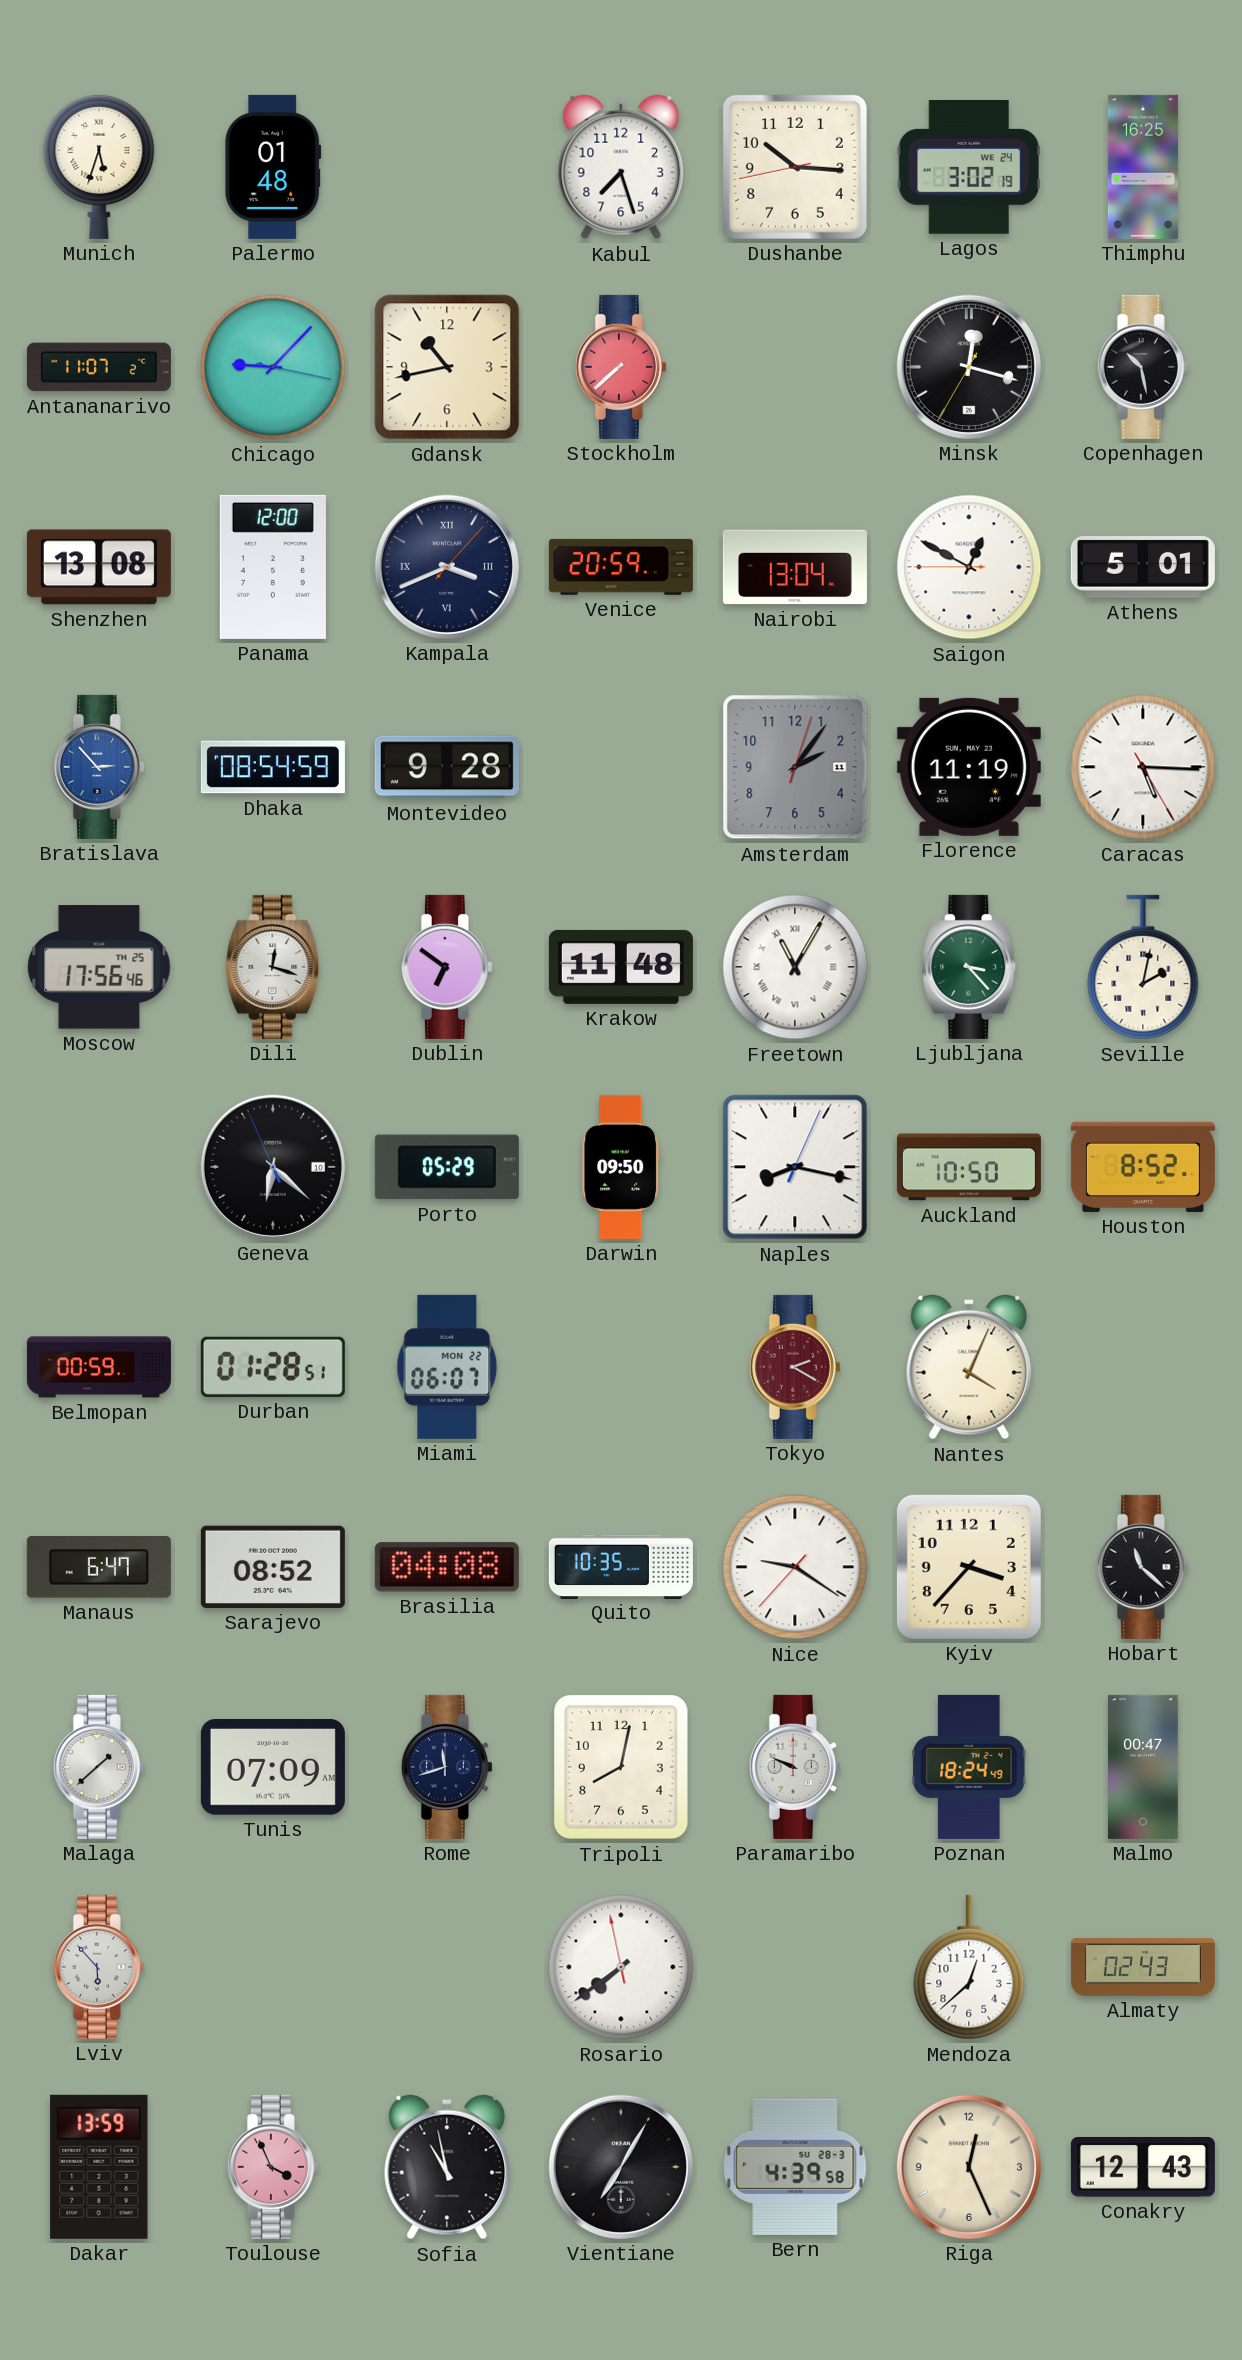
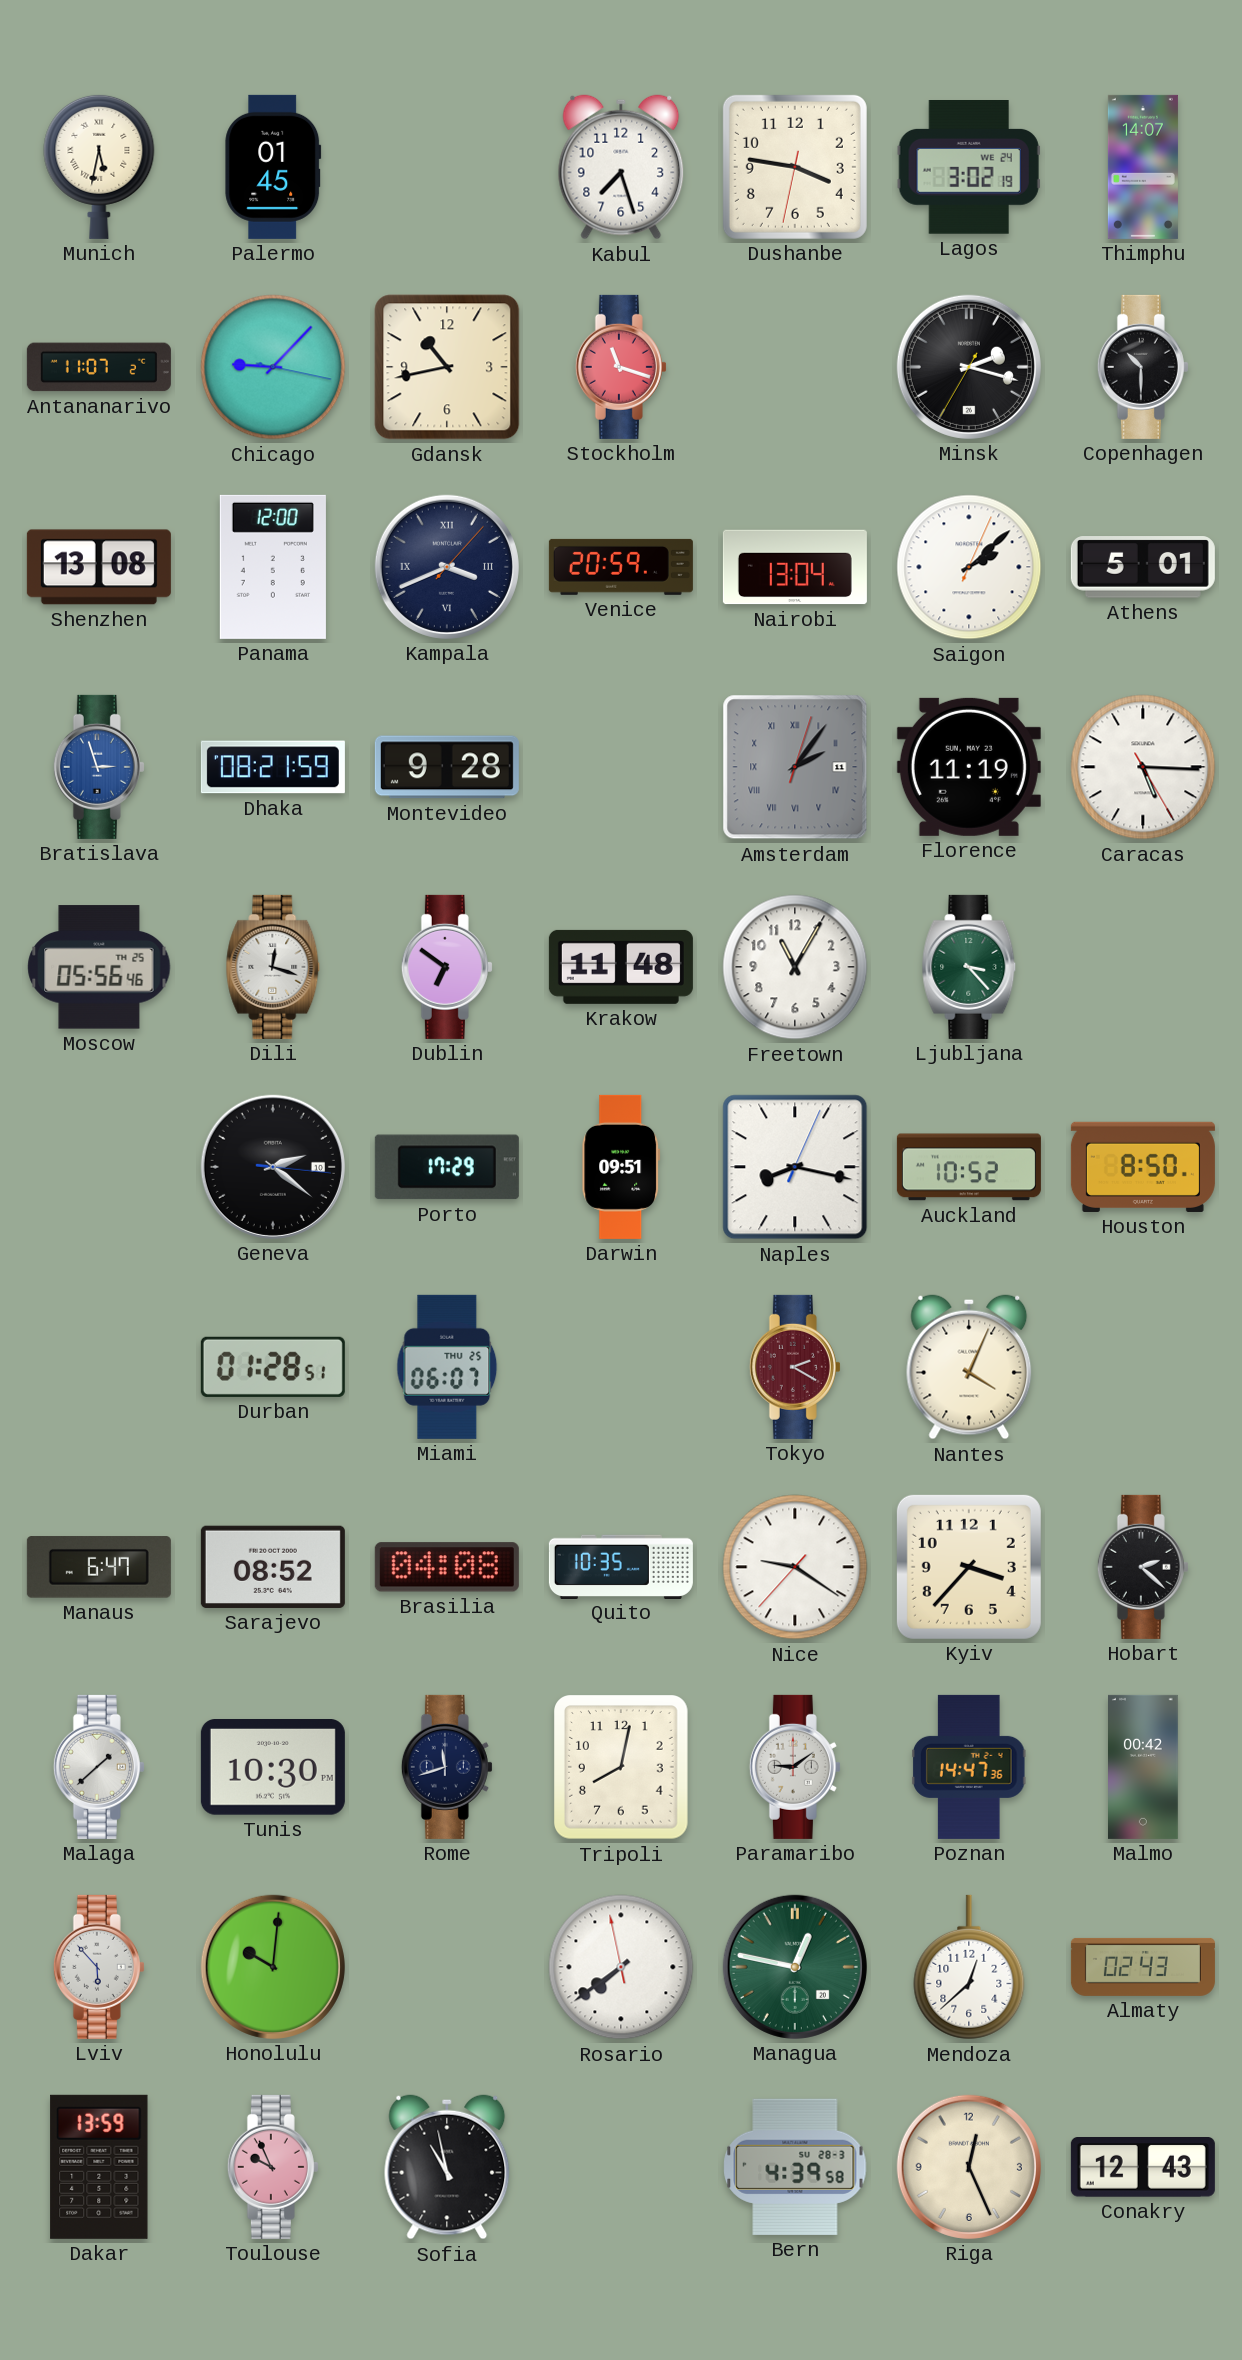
Munich: 5:33 -> 5:32
Palermo: 01:48 -> 01:45
Dushanbe: 10:15 -> 3:46
Thimphu: 16:25 -> 14:07
Stockholm: 7:38 -> 11:18
Minsk: 12:17 -> 2:17
Copenhagen: 10:28 -> 10:30
Saigon: 12:49 -> 2:08
Bratislava: 2:53 -> 2:57
Dhaka: 08:54 -> 08:21
Amsterdam numerals: Arabic -> Roman
Moscow: 17:56 -> 05:56
Freetown numerals: Roman -> Arabic
Seville: 2:02 -> none
Geneva: 6:21 -> 2:21
Porto: 05:29 -> 17:29
Darwin: 09:50 -> 09:51
Auckland: 10:50 -> 10:52
Houston: 8:52 -> 8:50
Belmopan: 00:59 -> none
Miami date: MON 22 -> THU 25
Hobart: 11:22 -> 2:22
Tunis: 07:09 -> 10:30
Paramaribo: 9:49 -> 9:09
Poznan: 18:24 -> 14:47
Malmo: 00:47 -> 00:42
Honolulu: none -> 10:01
Managua: none -> 12:47
Toulouse: 3:56 -> 9:56
Vientiane: 7:05 -> none
